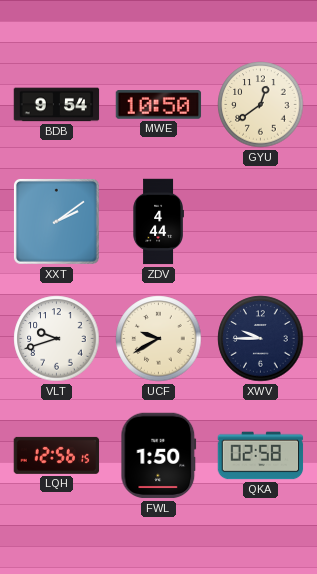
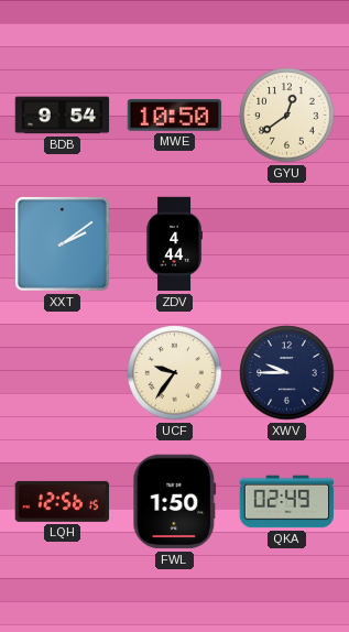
VLT: 9:42 -> none
UCF: 9:40 -> 9:36
QKA: 02:58 -> 02:49
